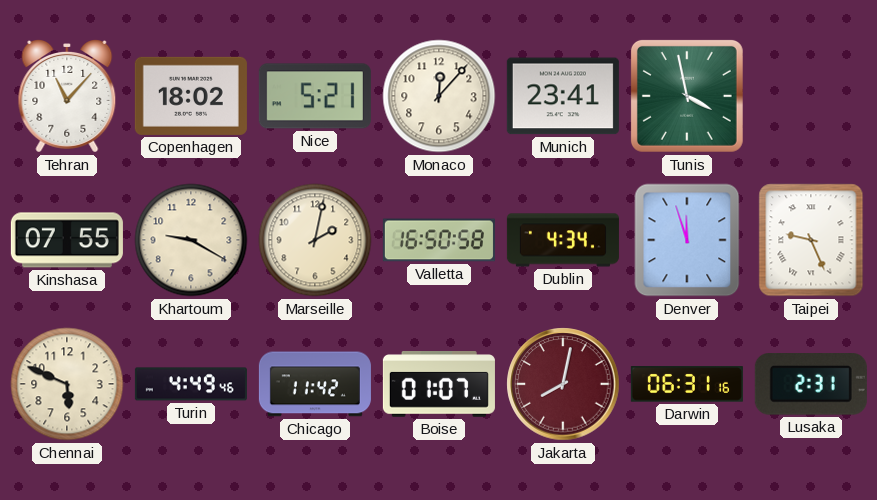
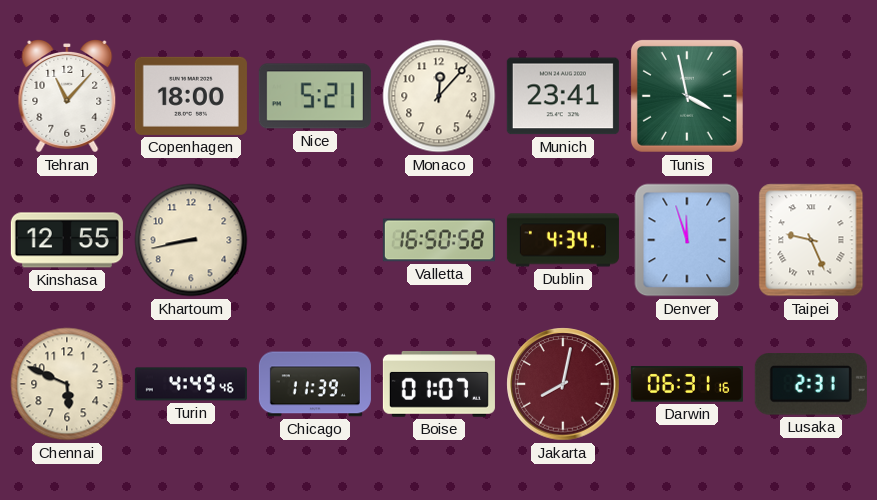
Copenhagen: 18:02 -> 18:00
Kinshasa: 07:55 -> 12:55
Khartoum: 9:20 -> 8:43
Marseille: 2:02 -> none
Chicago: 11:42 -> 11:39
